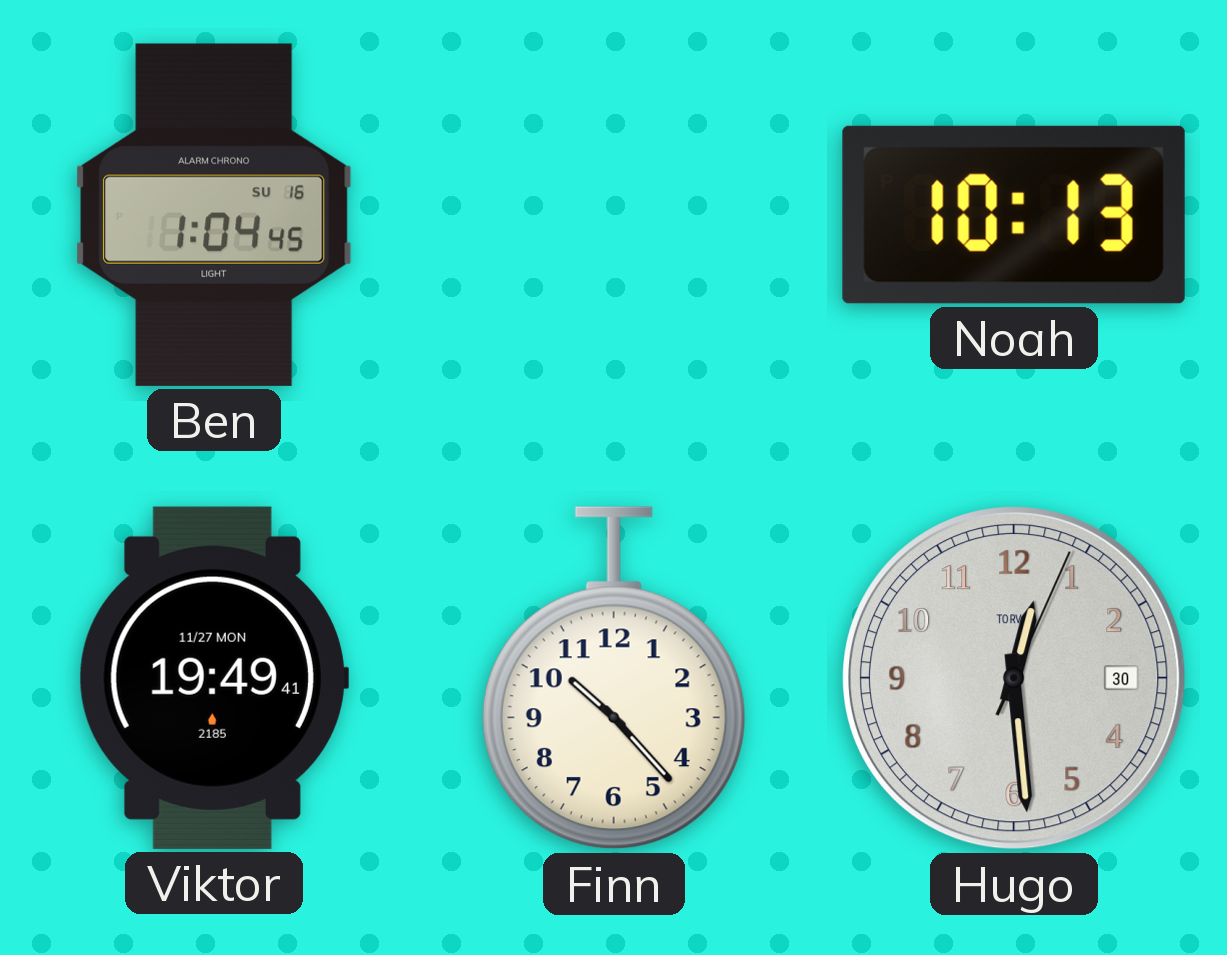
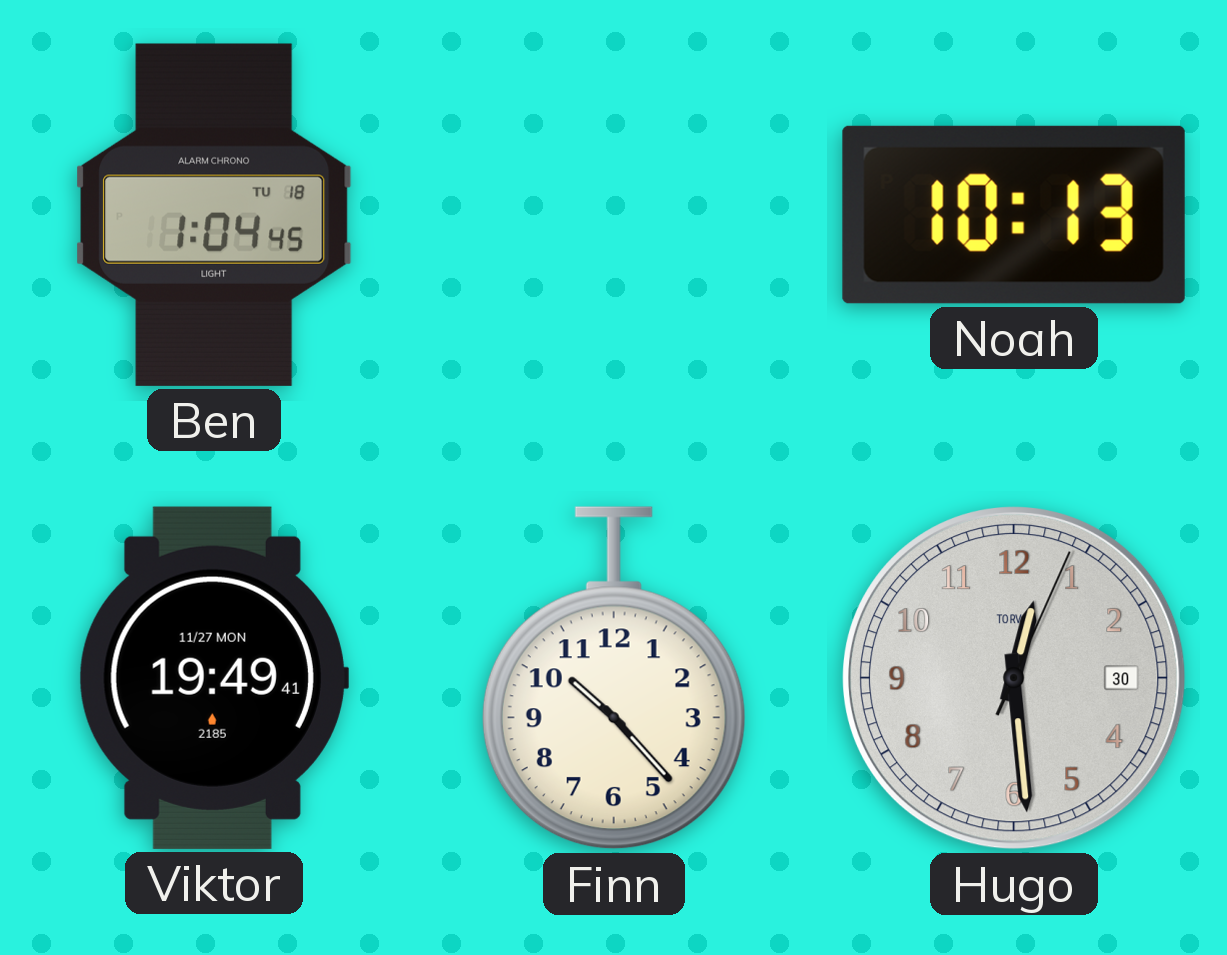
Ben date: SU 16 -> TU 18
